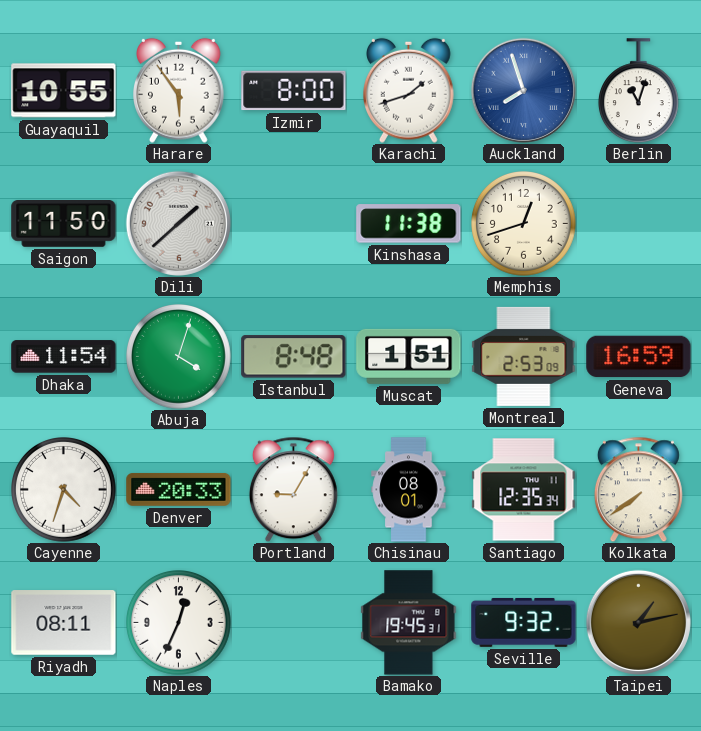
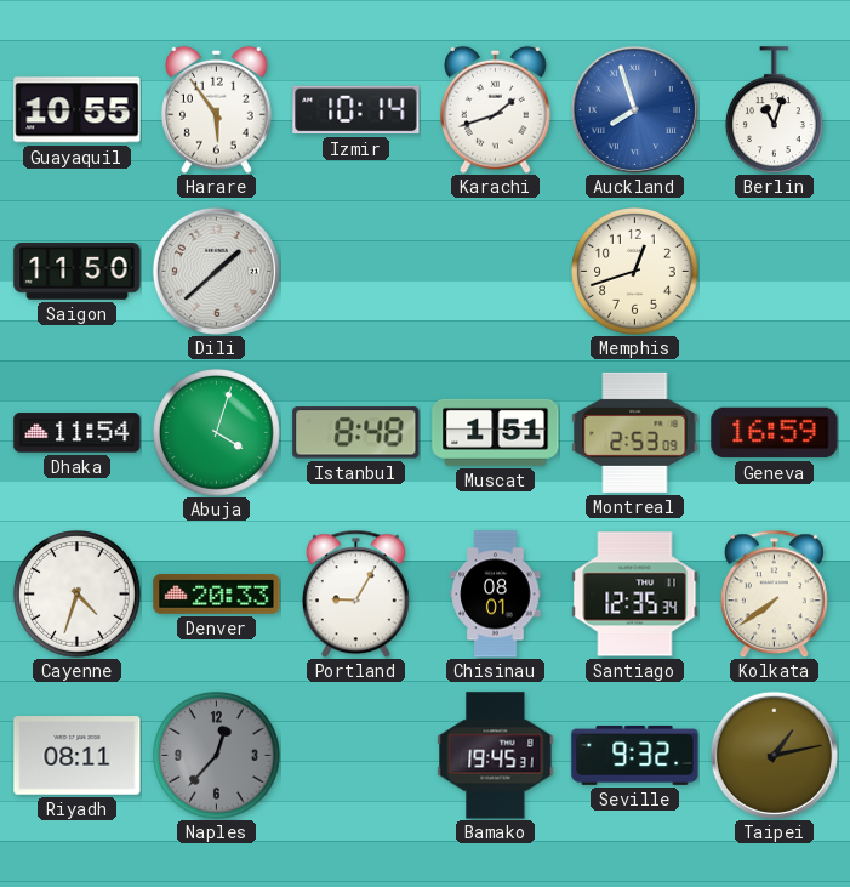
Izmir: 8:00 -> 10:14
Kinshasa: 11:38 -> none
Naples: 12:34 -> 12:37
Naples dial: white -> grey
